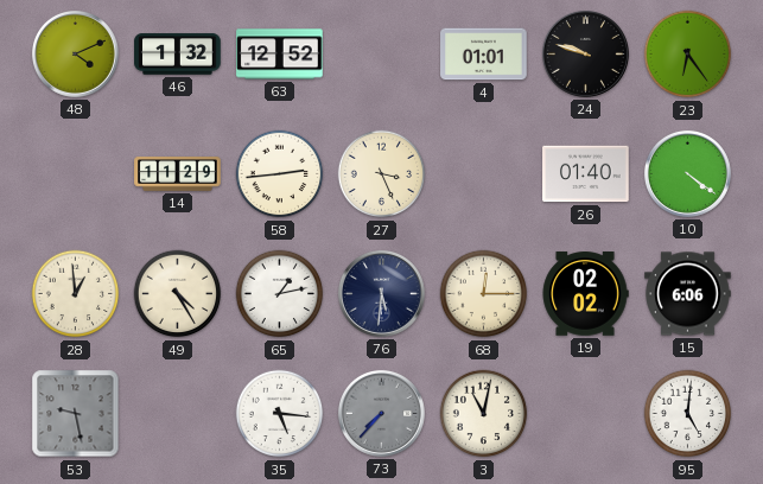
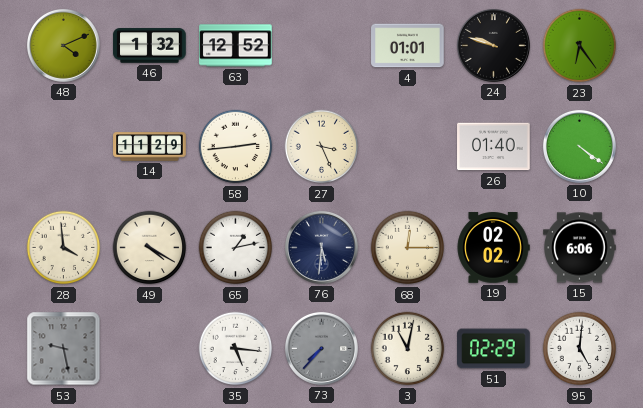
28: 12:59 -> 3:59
49: 4:25 -> 4:20
51: none -> 02:29
